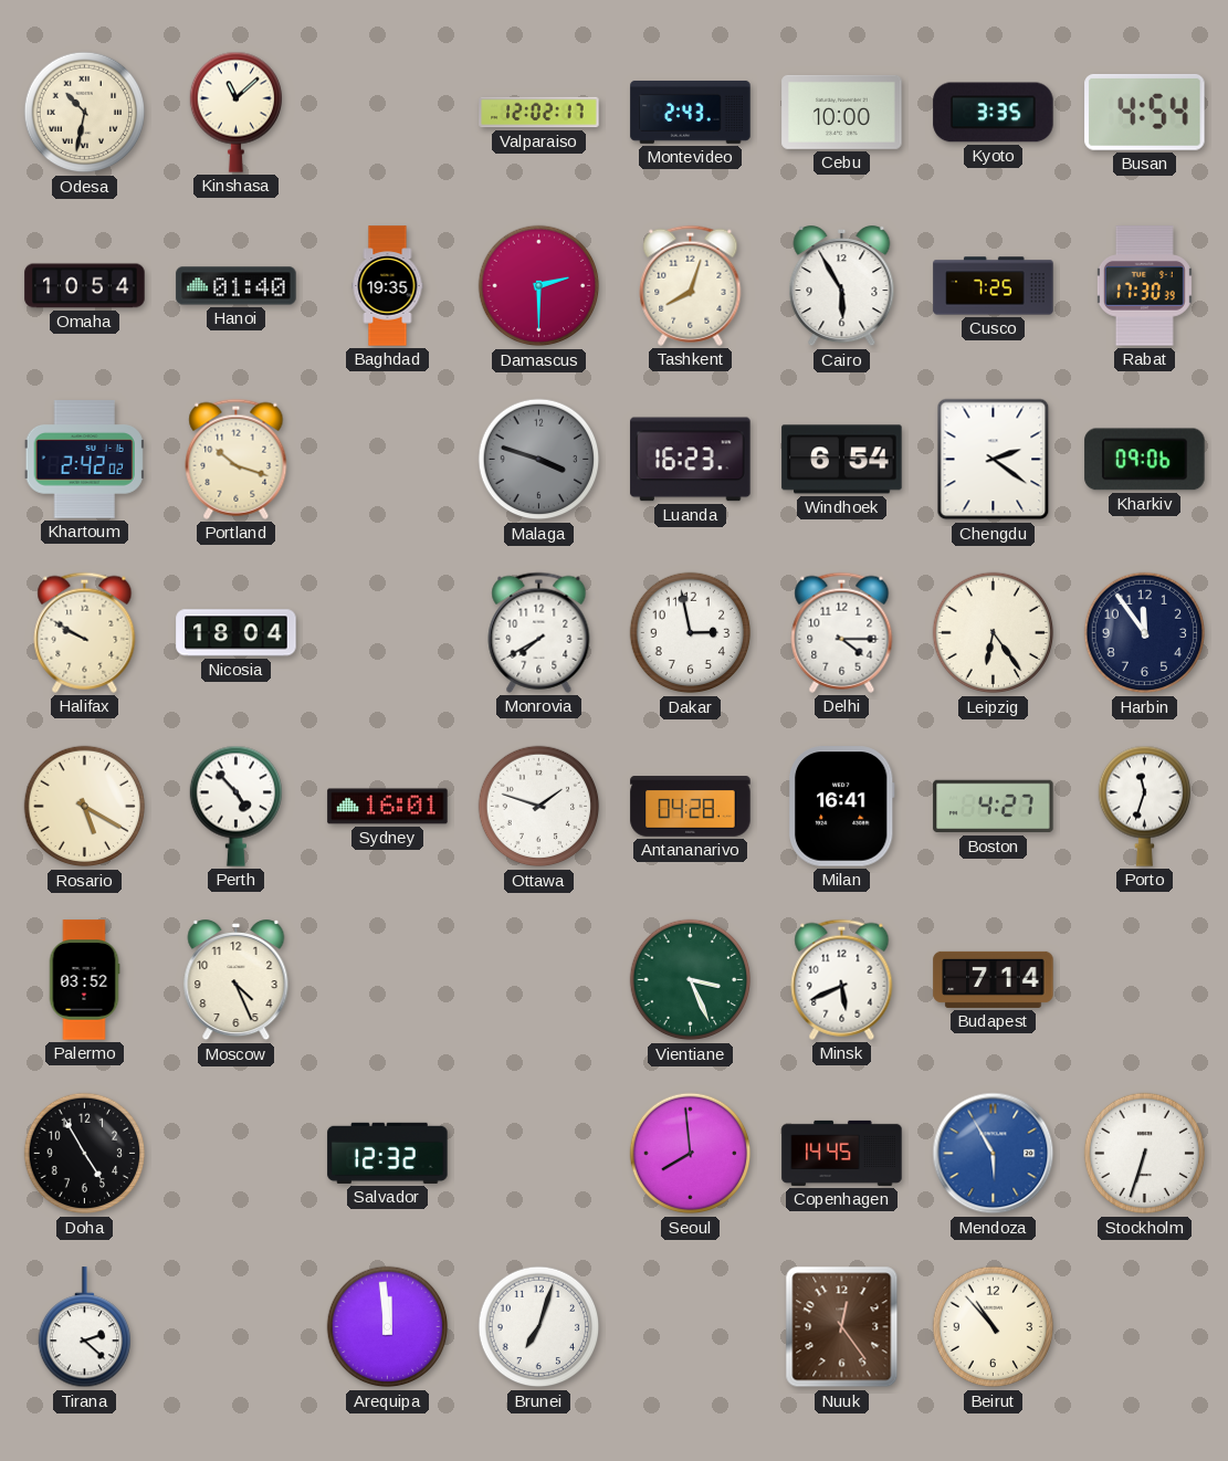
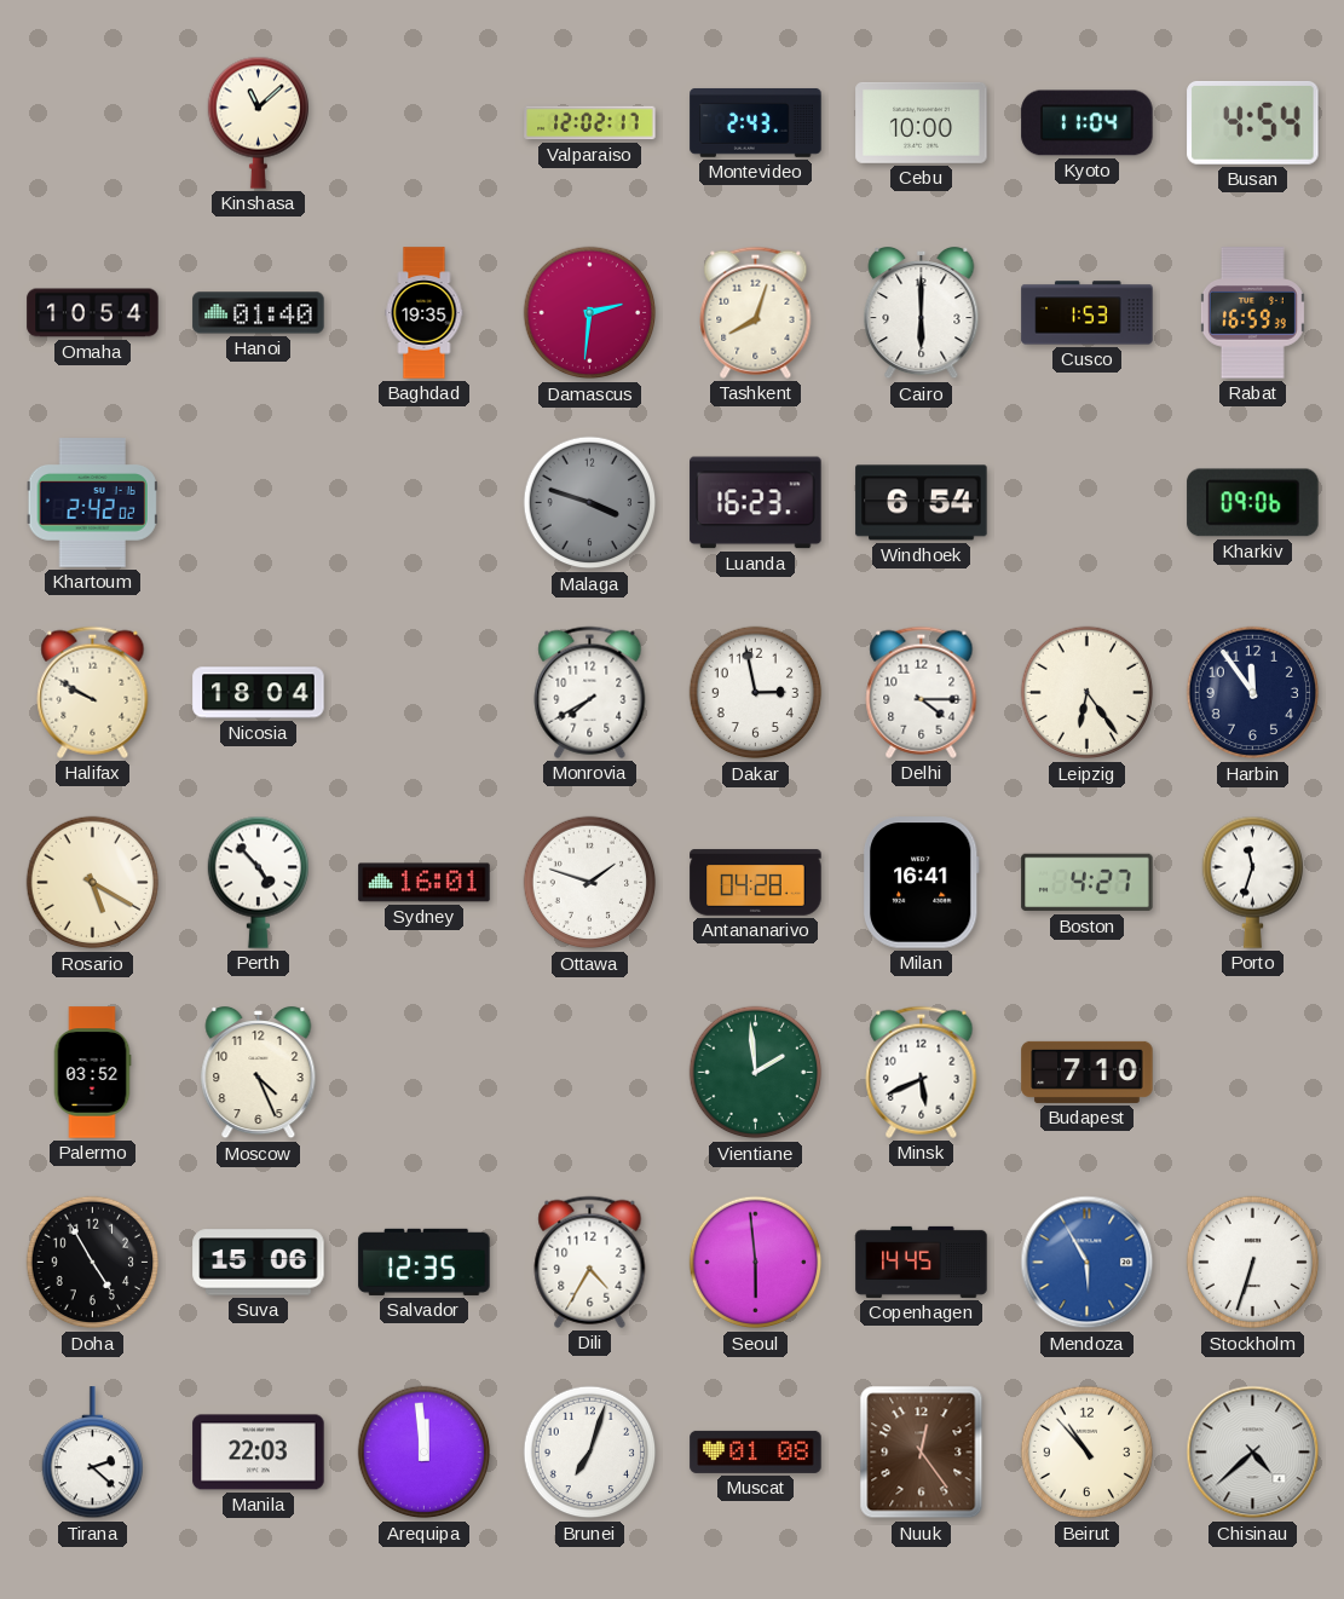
Odesa: 10:32 -> none
Kyoto: 3:35 -> 11:04
Damascus: 2:30 -> 2:31
Cairo: 5:55 -> 6:00
Cusco: 7:25 -> 1:53
Rabat: 17:30 -> 16:59
Portland: 10:18 -> none
Chengdu: 2:21 -> none
Vientiane: 3:26 -> 1:59
Budapest: 7:14 -> 7:10
Suva: none -> 15:06
Salvador: 12:32 -> 12:35
Dili: none -> 4:35
Seoul: 7:59 -> 5:59
Manila: none -> 22:03
Muscat: none -> 01:08
Chisinau: none -> 4:38
